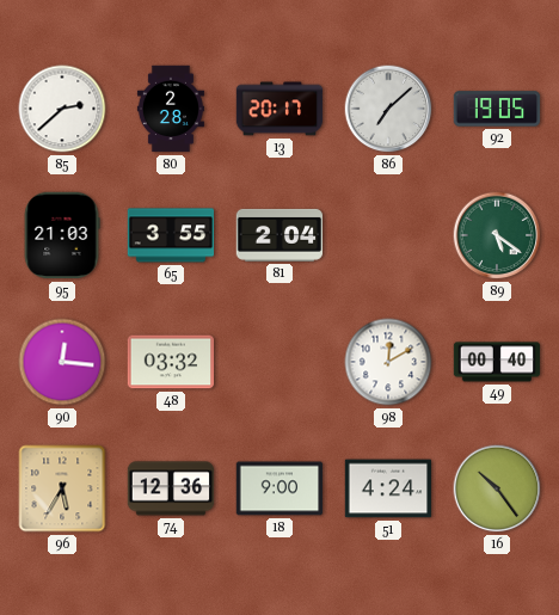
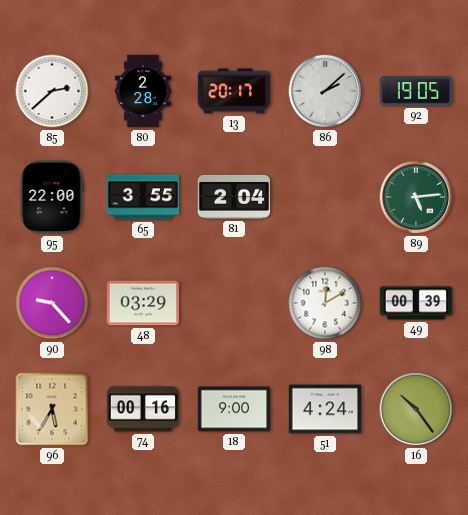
86: 7:08 -> 2:08
95: 21:03 -> 22:00
89: 5:21 -> 5:14
90: 12:16 -> 9:23
48: 03:32 -> 03:29
49: 00:40 -> 00:39
74: 12:36 -> 00:16
